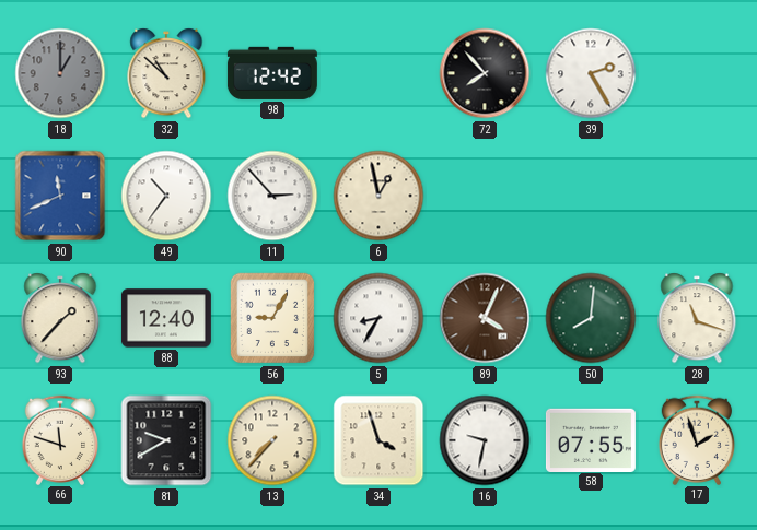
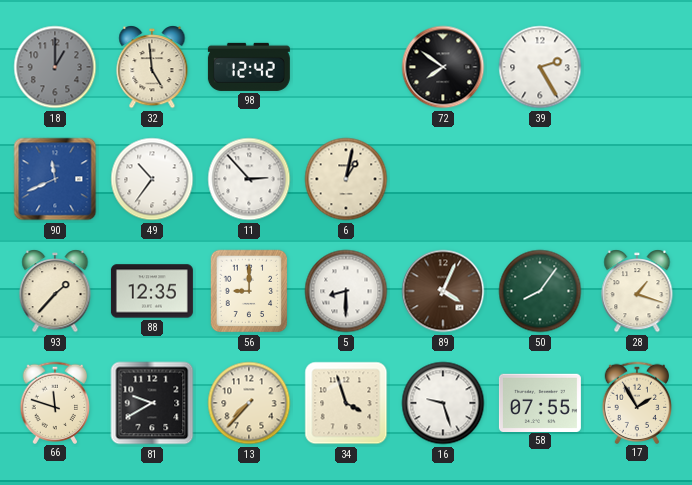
32: 10:52 -> 4:59
72: 7:53 -> 7:51
6: 12:58 -> 1:02
88: 12:40 -> 12:35
56: 9:05 -> 9:00
5: 8:35 -> 8:30
50: 8:01 -> 8:06
28: 11:18 -> 1:18
16: 9:32 -> 9:27
17: 1:57 -> 1:55
